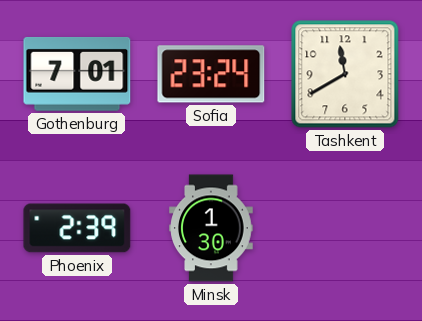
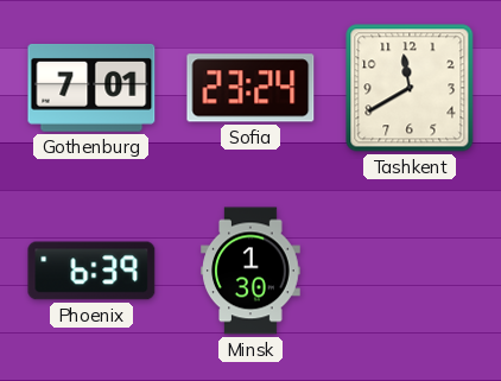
Phoenix: 2:39 -> 6:39
